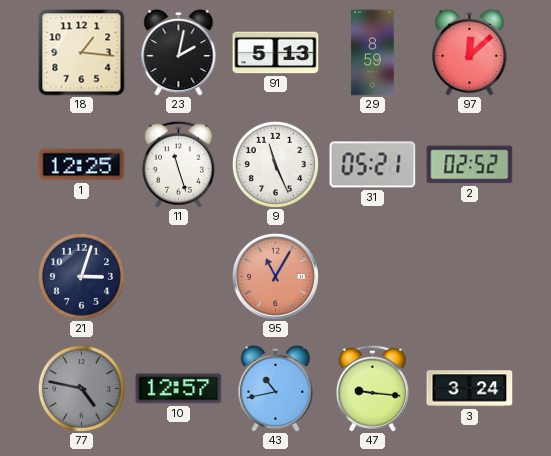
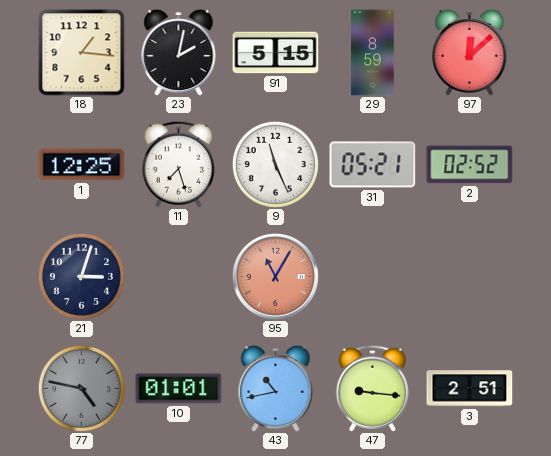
91: 5:13 -> 5:15
11: 11:27 -> 7:27
10: 12:57 -> 01:01
3: 3:24 -> 2:51
